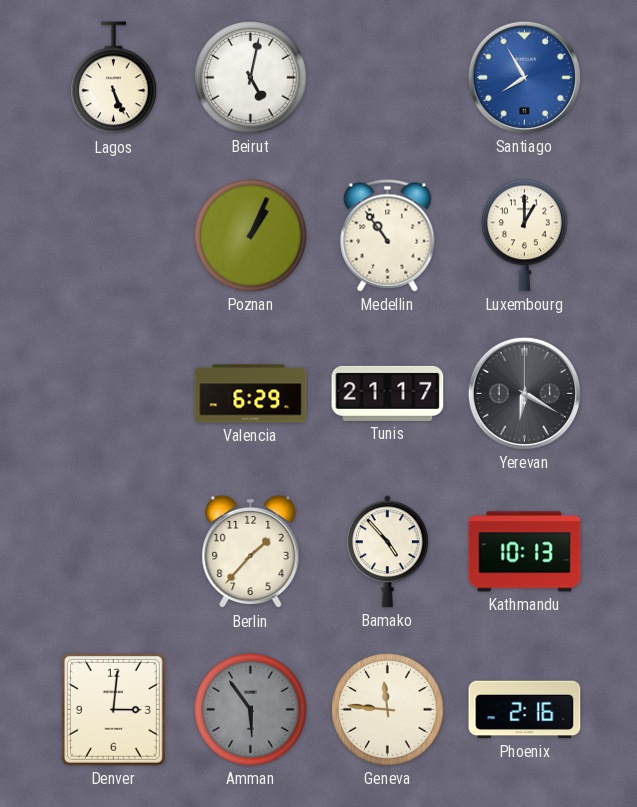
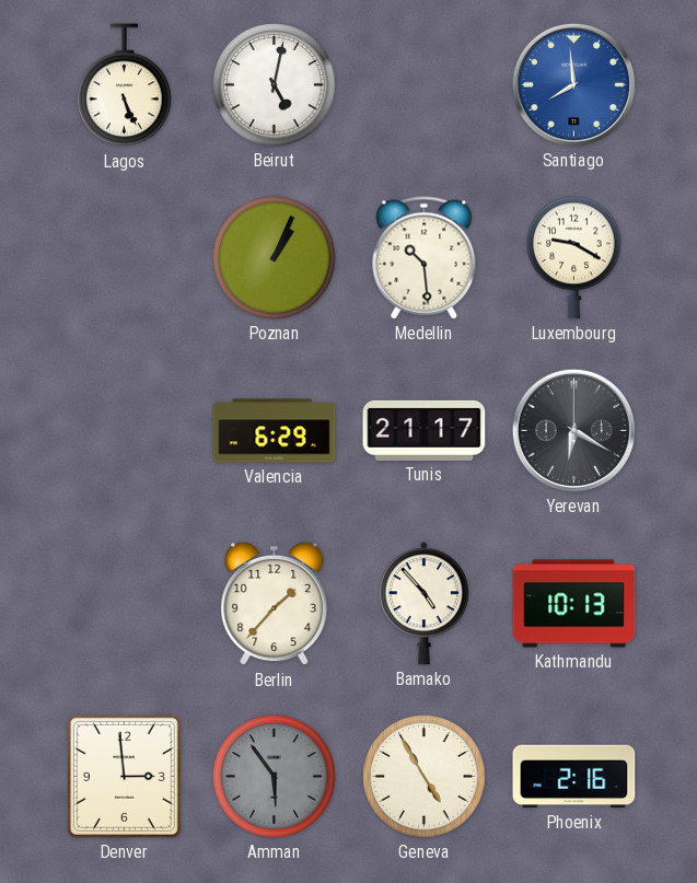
Santiago: 7:55 -> 7:59
Medellin: 10:54 -> 10:29
Luxembourg: 1:00 -> 9:20
Denver: 3:01 -> 2:59
Geneva: 11:46 -> 4:55
